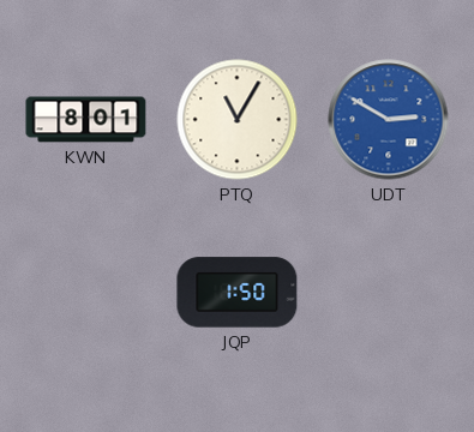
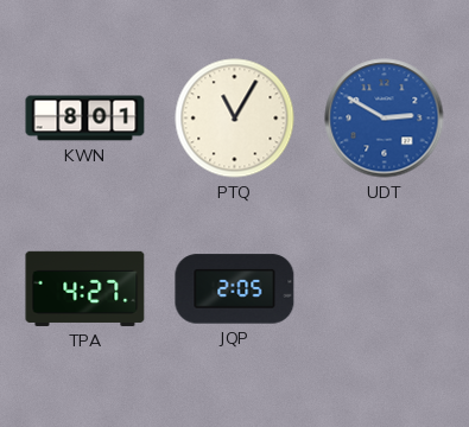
TPA: none -> 4:27
JQP: 1:50 -> 2:05
